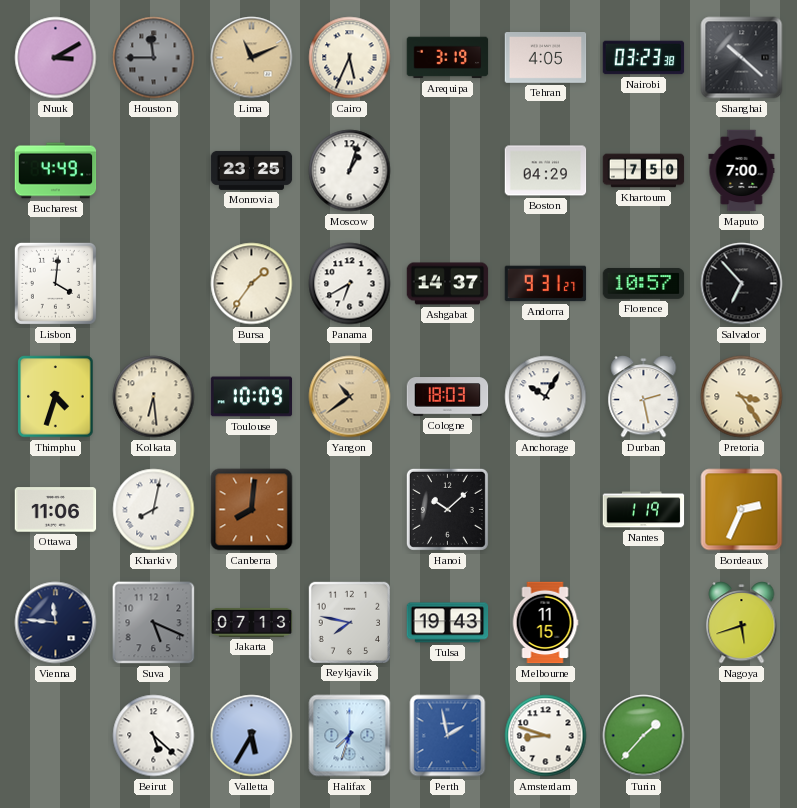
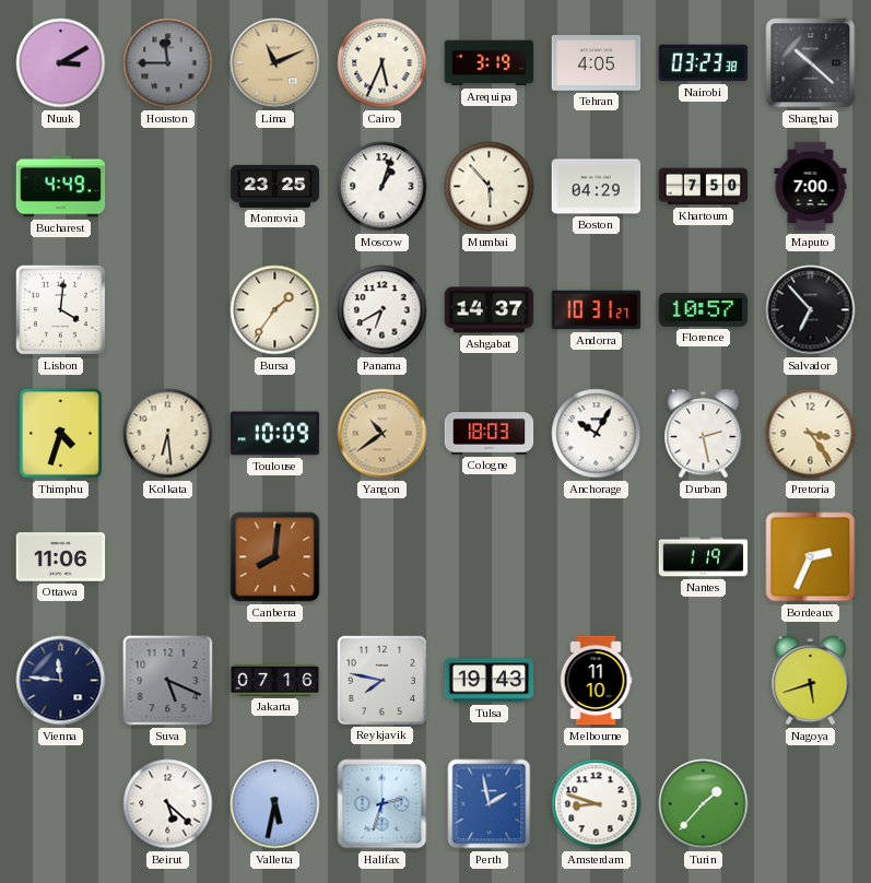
Mumbai: none -> 5:53
Andorra: 9:31 -> 10:31
Kharkiv: 8:02 -> none
Hanoi: 10:08 -> none
Jakarta: 07:13 -> 07:16
Melbourne: 11:15 -> 11:10
Valletta: 5:35 -> 5:32
Halifax: 7:33 -> 2:33
